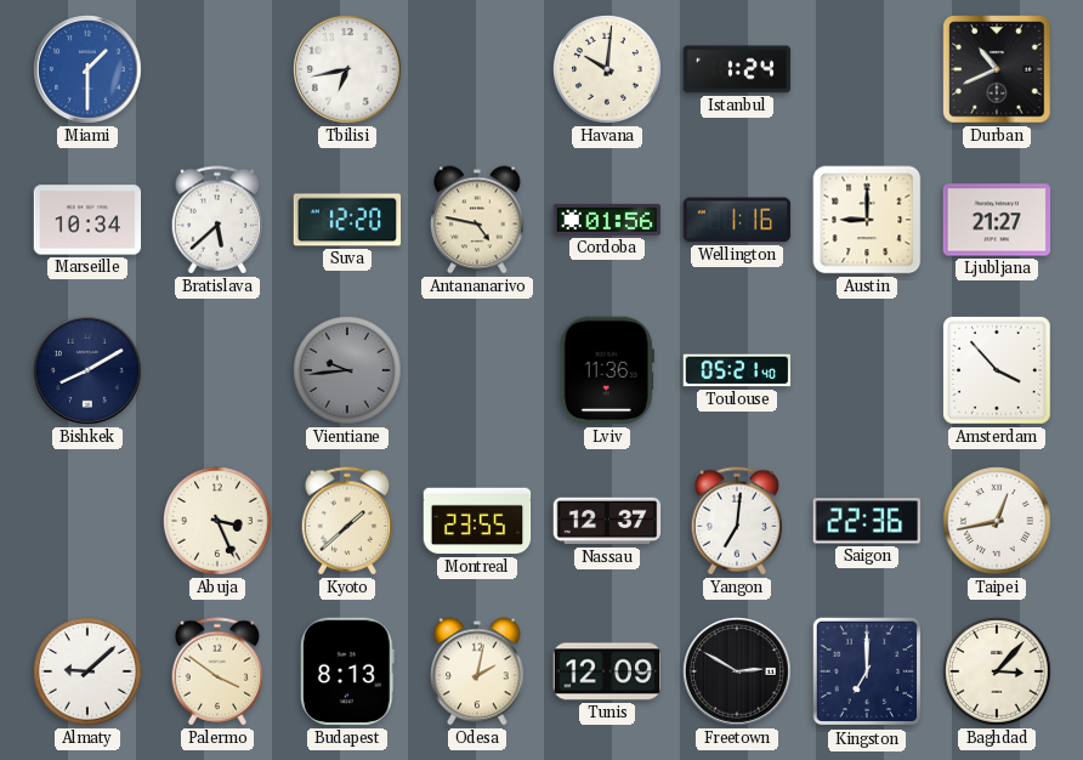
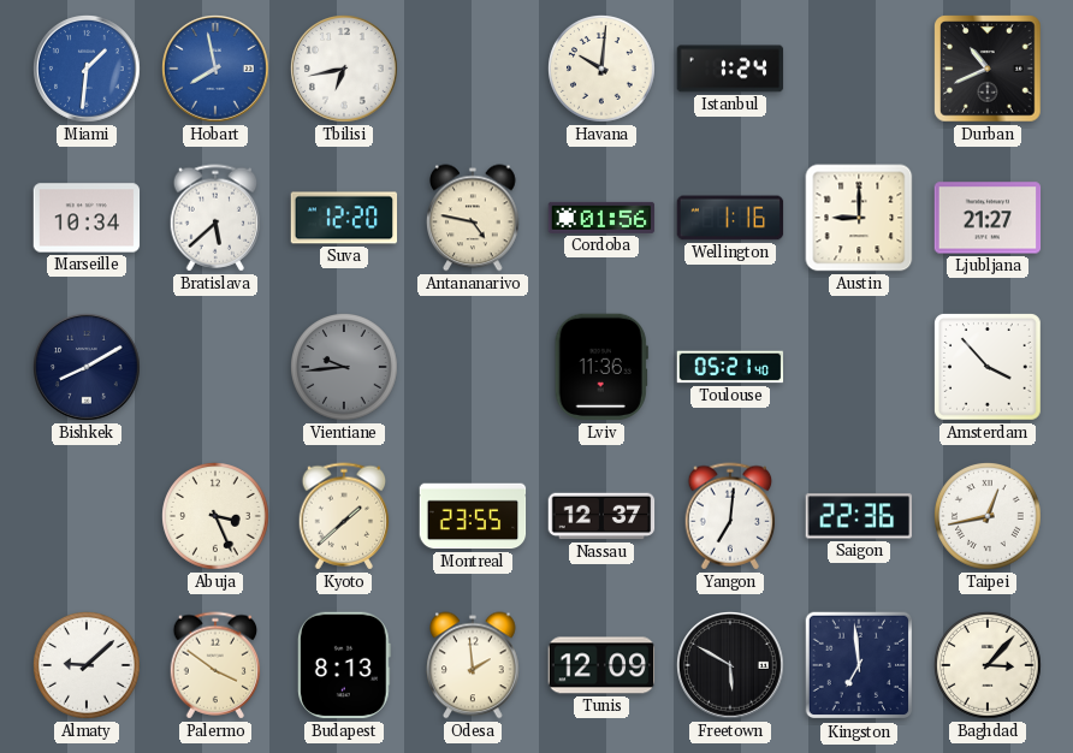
Miami: 1:30 -> 1:31
Hobart: none -> 7:58
Odesa: 2:02 -> 1:59
Freetown: 2:50 -> 5:50
Kingston: 7:00 -> 6:59
